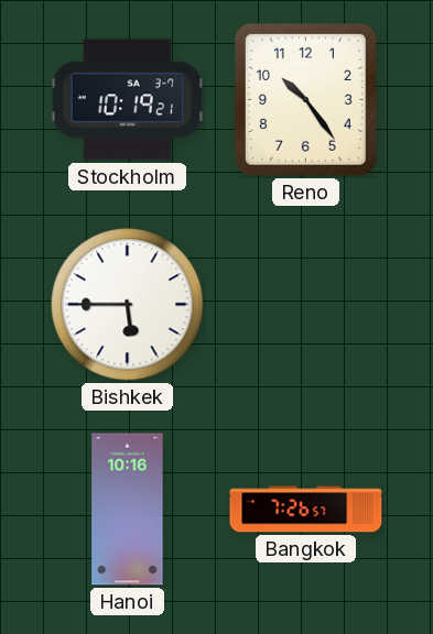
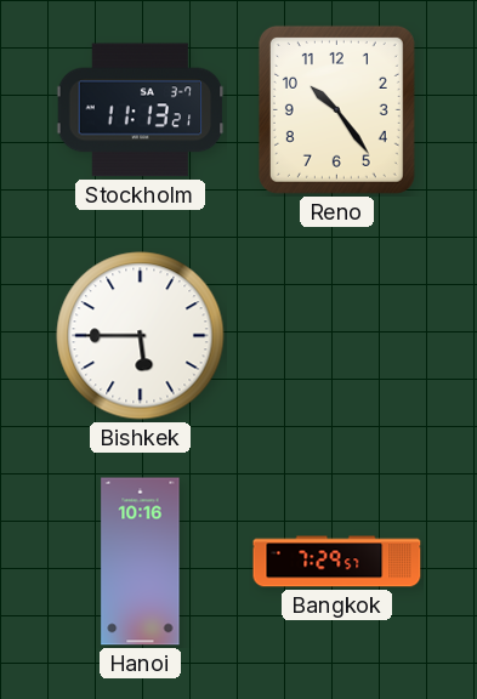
Stockholm: 10:19 -> 11:13
Bangkok: 7:26 -> 7:29
